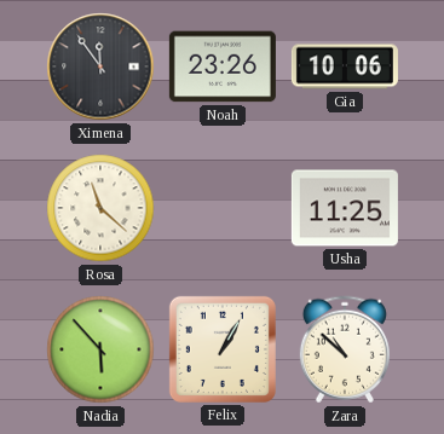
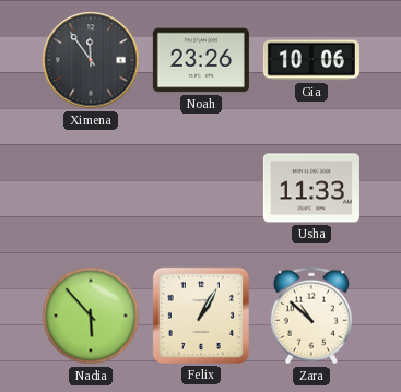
Rosa: 11:22 -> none
Usha: 11:25 -> 11:33
